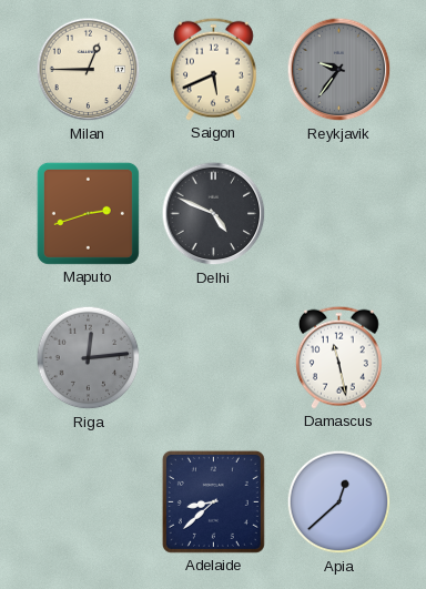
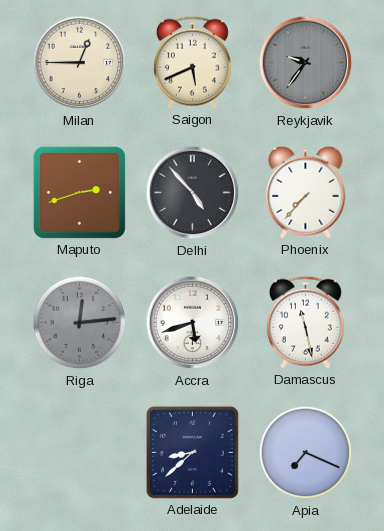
Delhi: 4:49 -> 4:53
Phoenix: none -> 7:37
Accra: none -> 5:42
Apia: 12:38 -> 7:19
